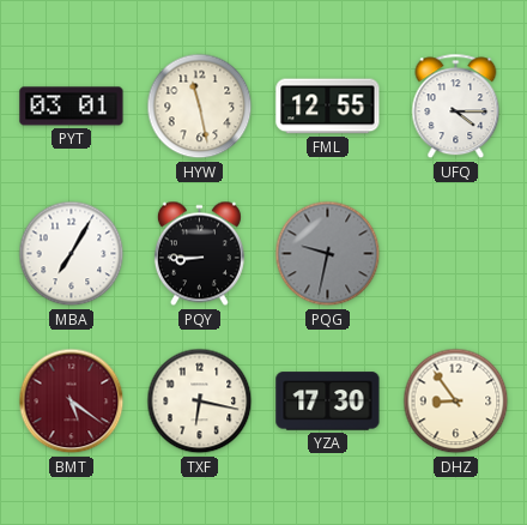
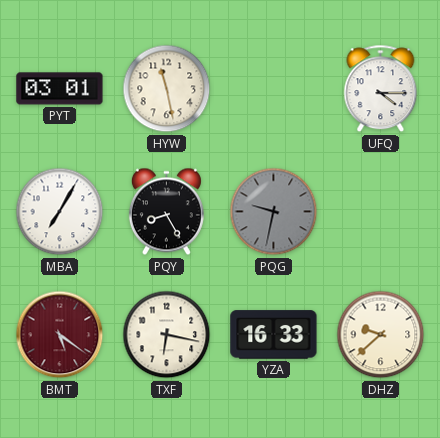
FML: 12:55 -> none
PQY: 8:45 -> 8:25
YZA: 17:30 -> 16:33
DHZ: 8:54 -> 9:38
